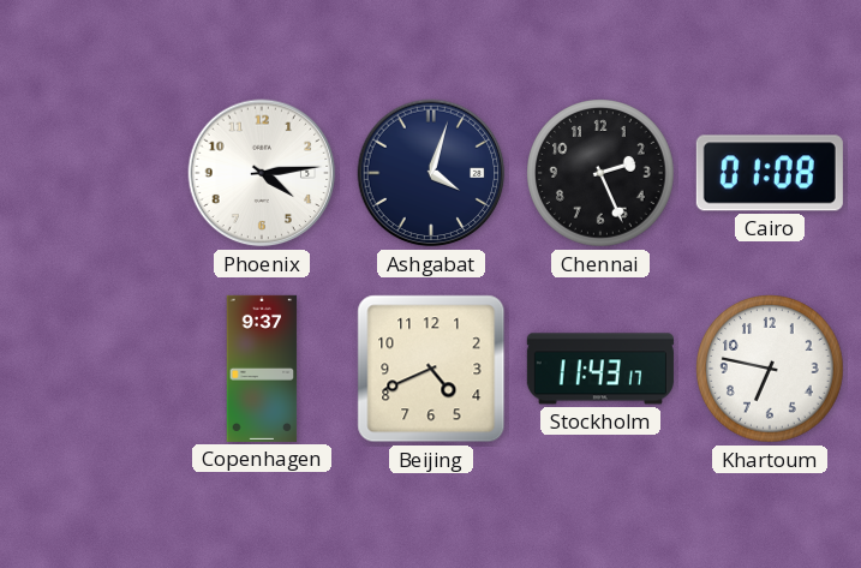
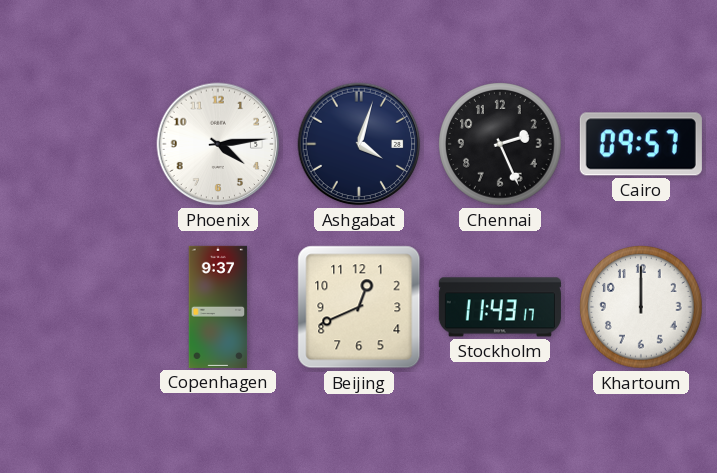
Cairo: 01:08 -> 09:57
Beijing: 4:41 -> 12:41
Khartoum: 6:47 -> 12:00
